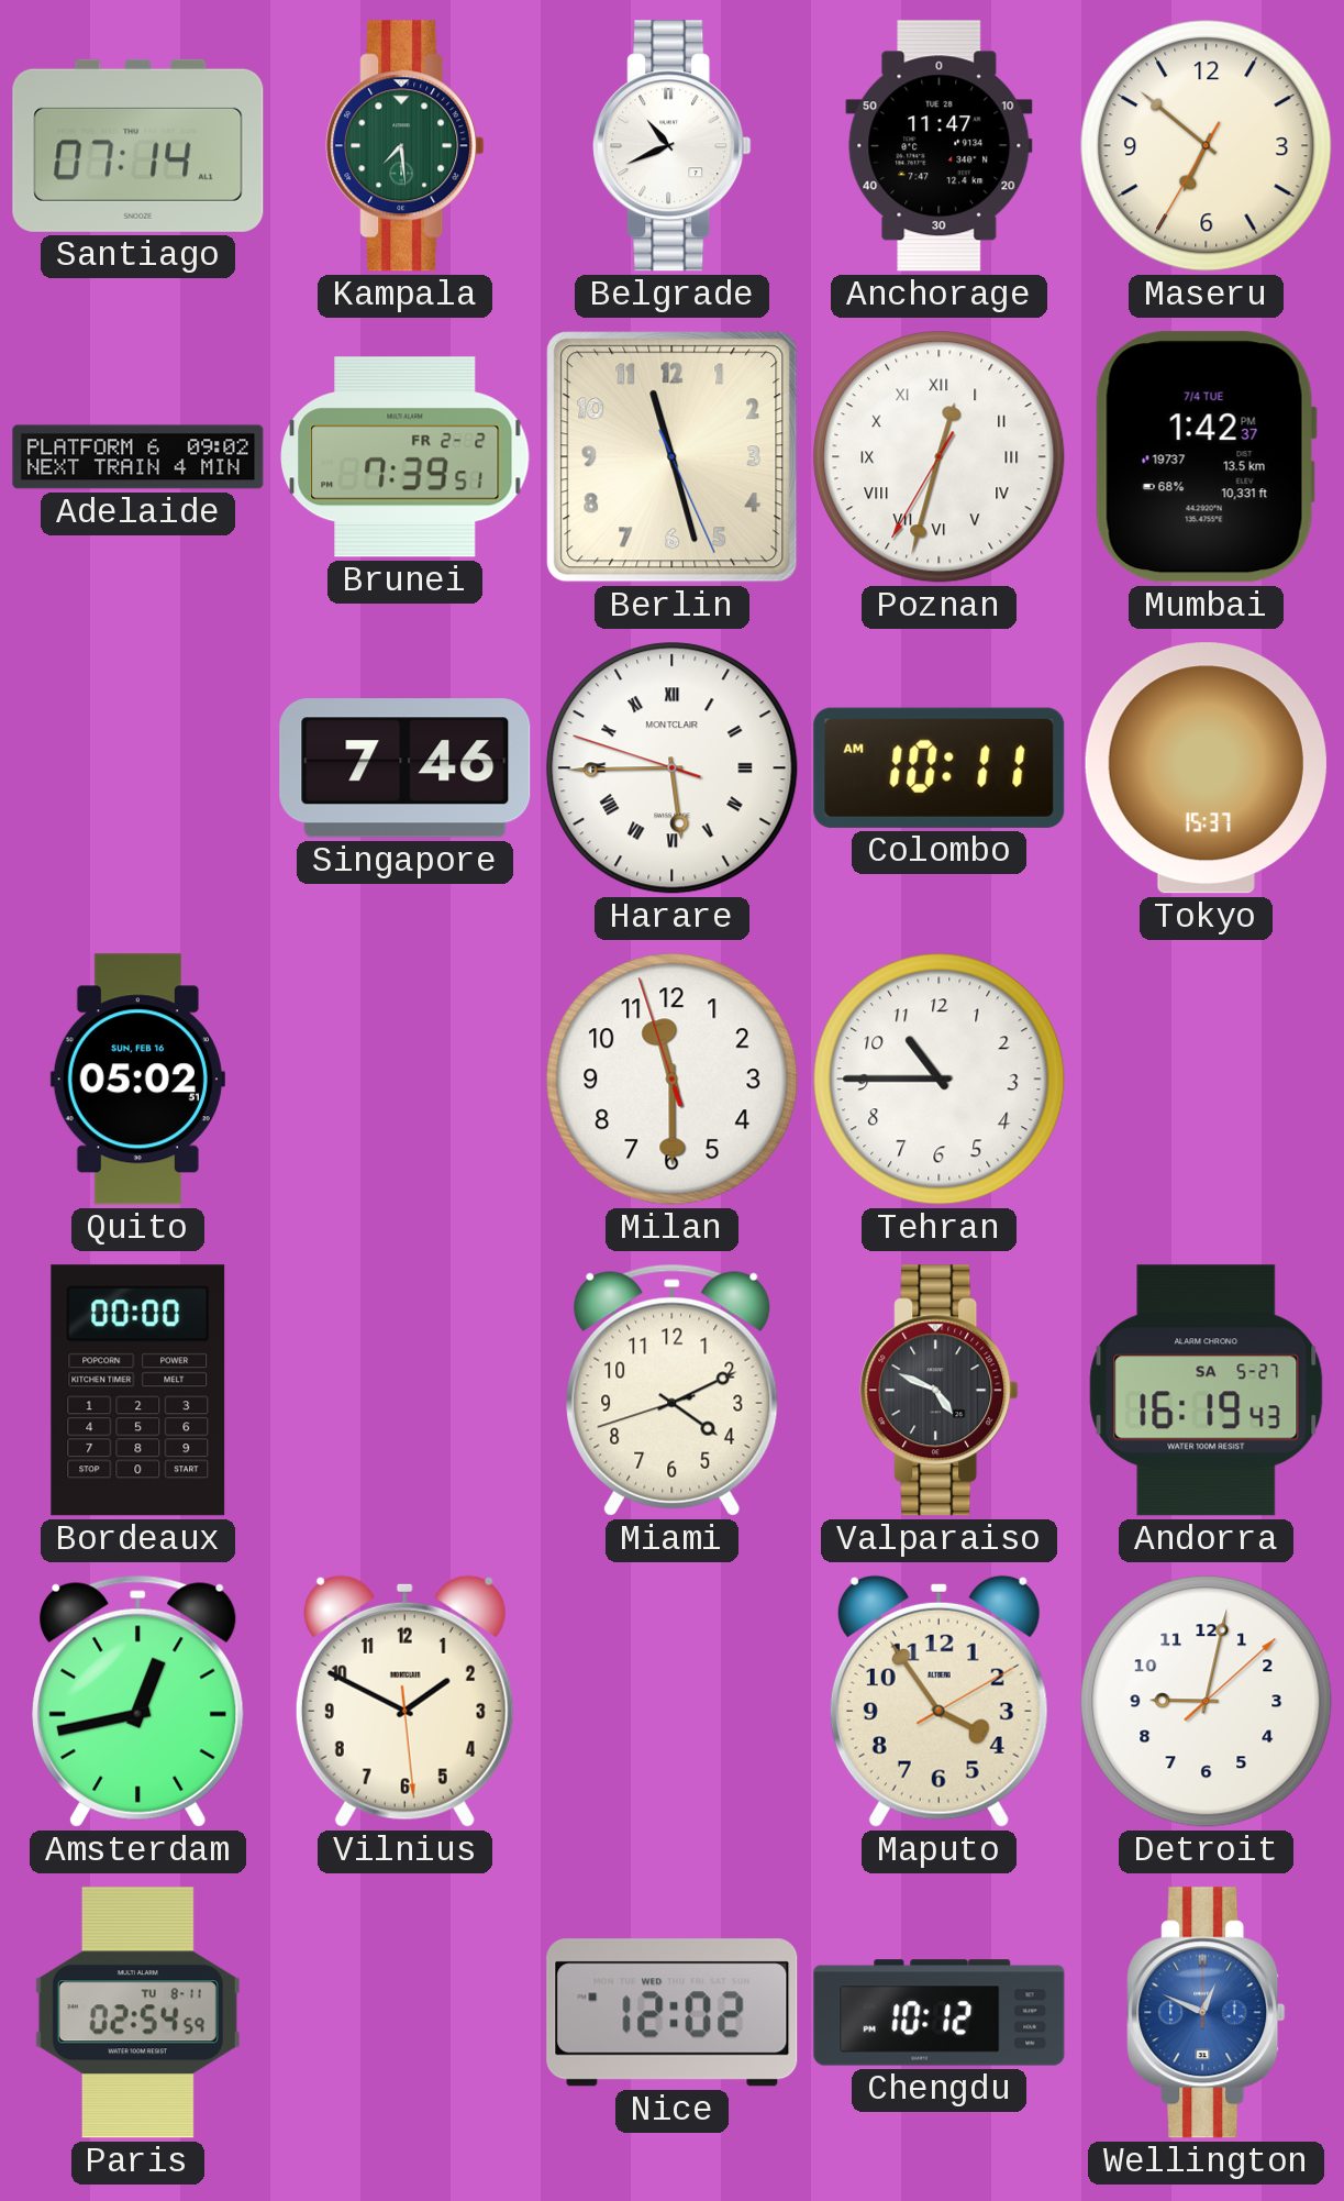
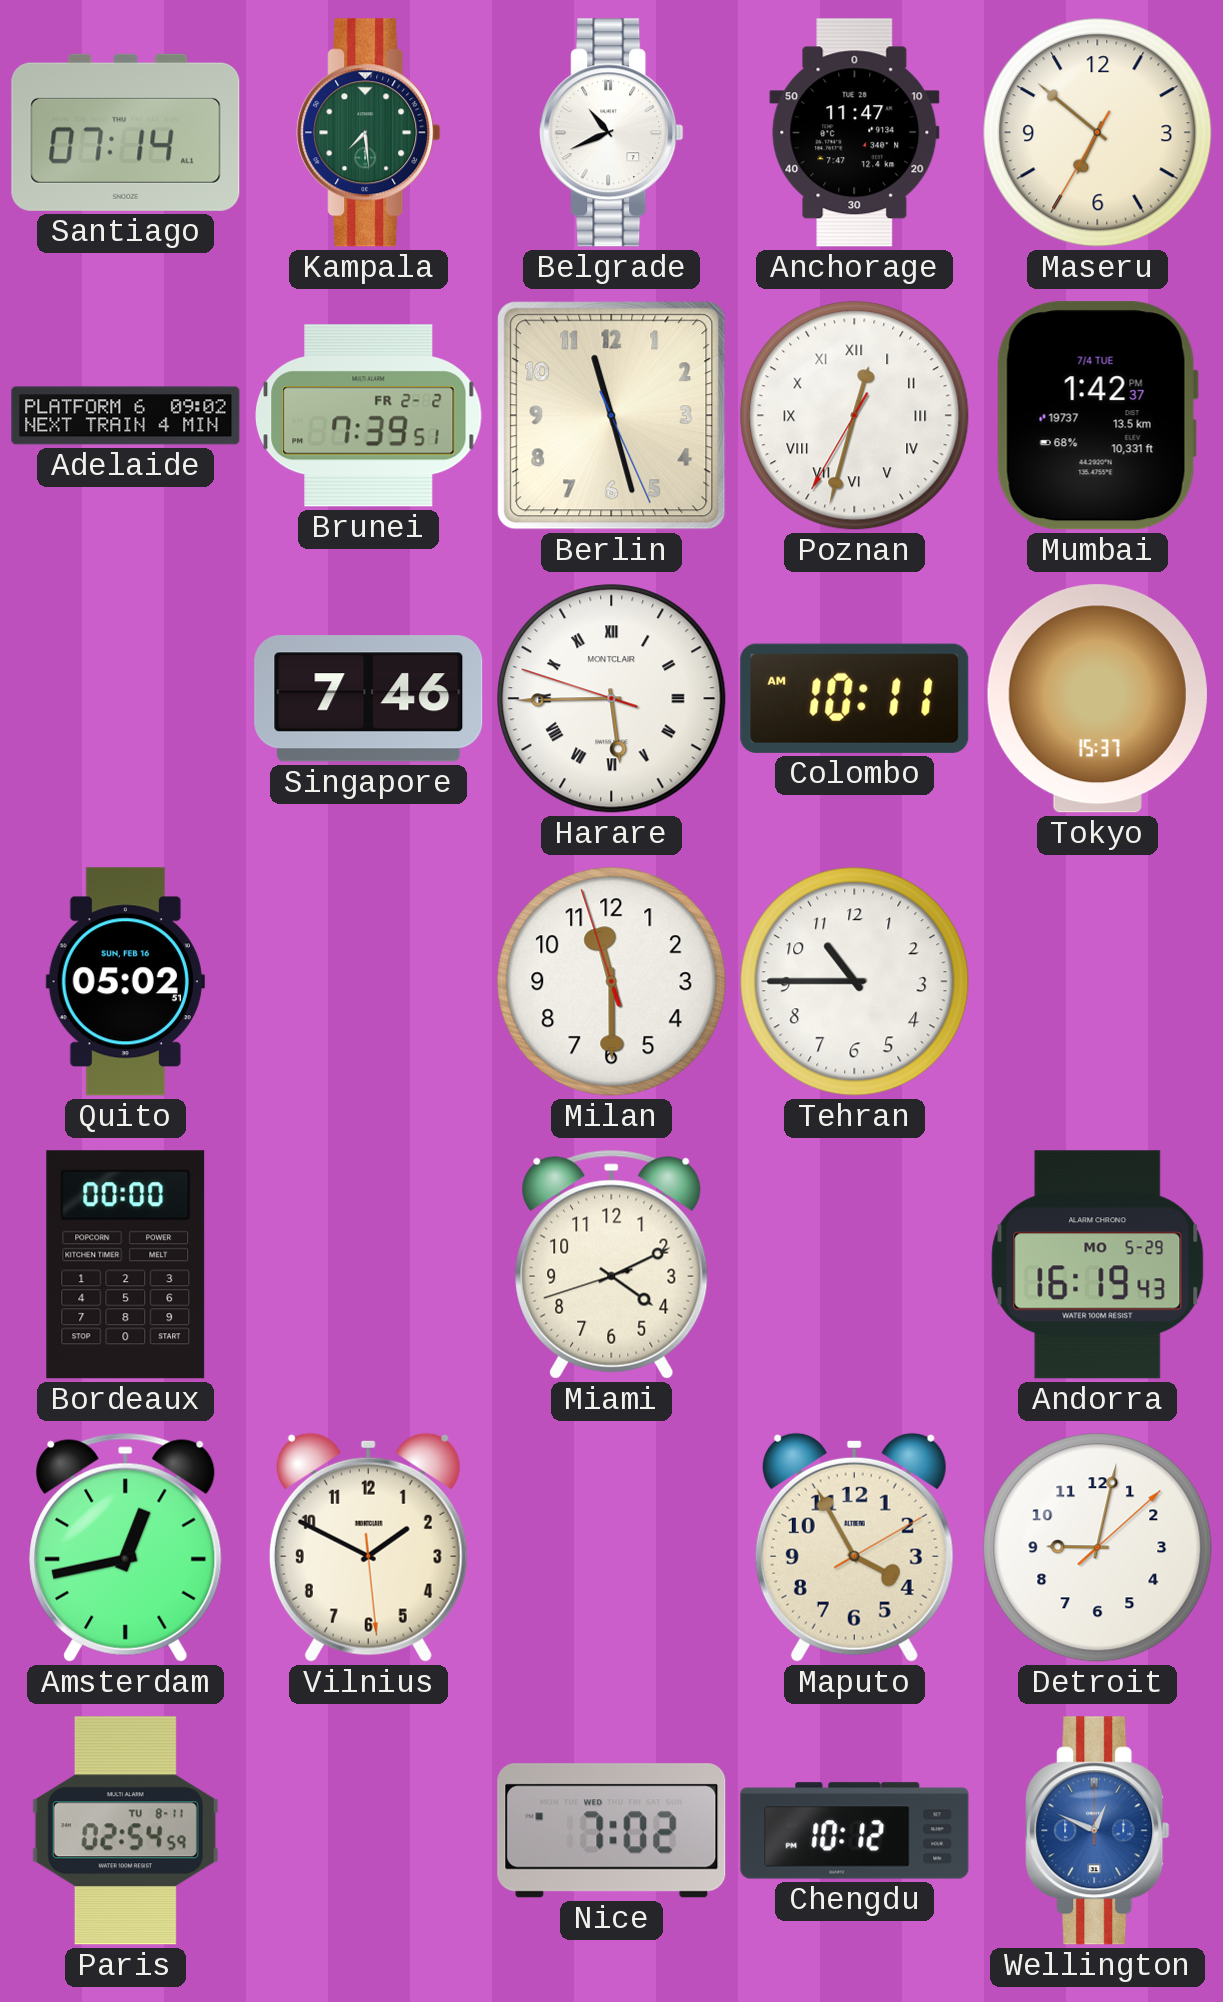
Valparaiso: 4:49 -> none
Andorra date: SA 5-27 -> MO 5-29
Maputo: 3:54 -> 3:55
Nice: 12:02 -> 7:02
